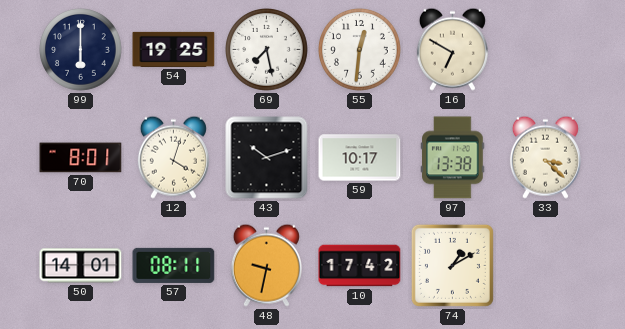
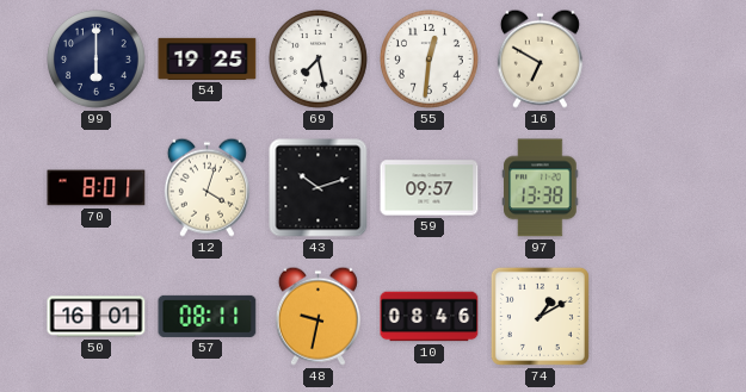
59: 10:17 -> 09:57
33: 3:22 -> none
50: 14:01 -> 16:01
10: 17:42 -> 08:46
